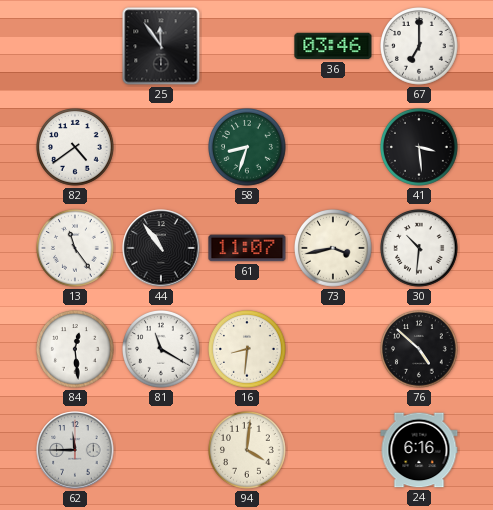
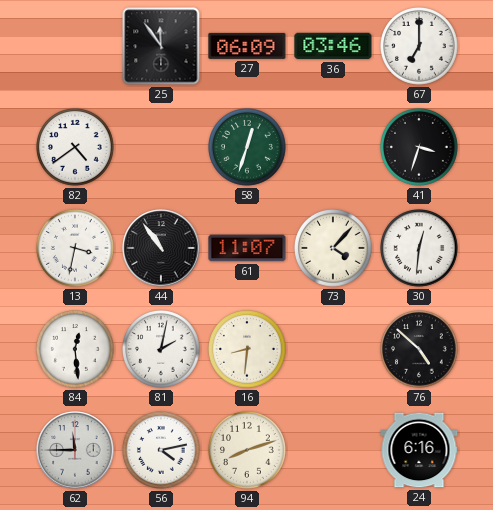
27: none -> 06:09
58: 8:33 -> 12:33
41: 3:29 -> 3:33
13: 11:24 -> 3:32
73: 3:43 -> 4:07
30: 10:31 -> 12:31
81: 11:20 -> 2:02
56: none -> 4:13
94: 4:01 -> 8:12
